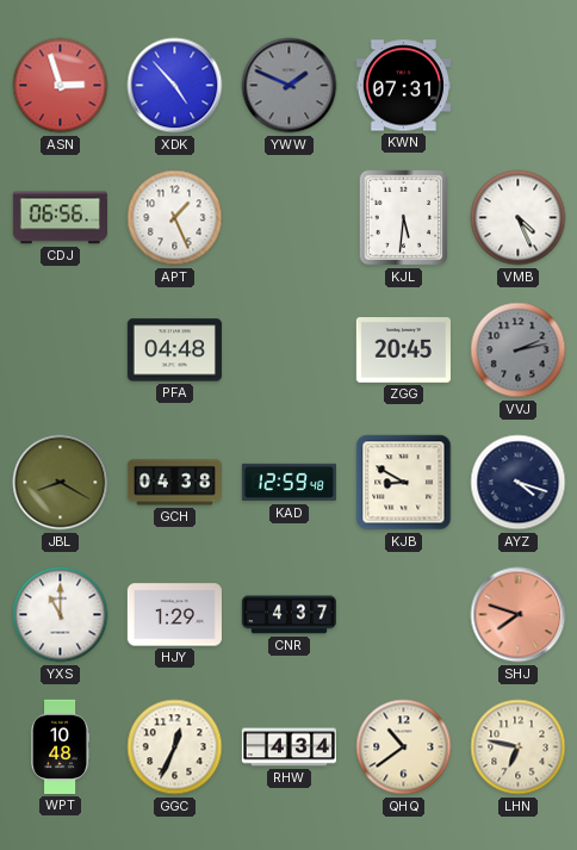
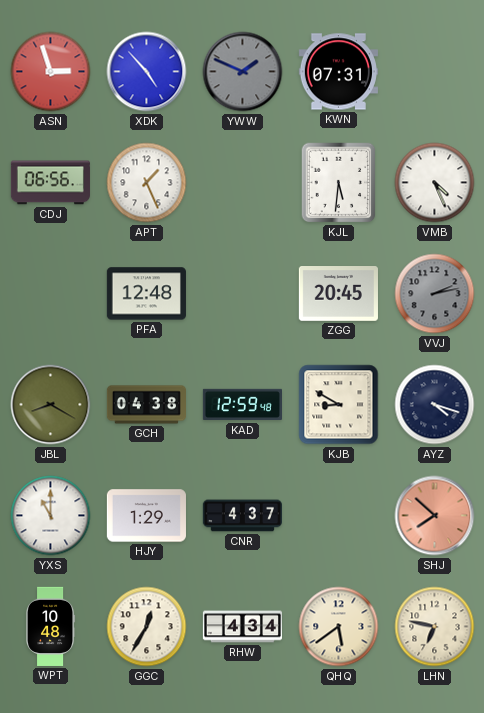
PFA: 04:48 -> 12:48
SHJ: 7:48 -> 7:52
GGC: 12:34 -> 12:35
QHQ: 10:39 -> 5:39
